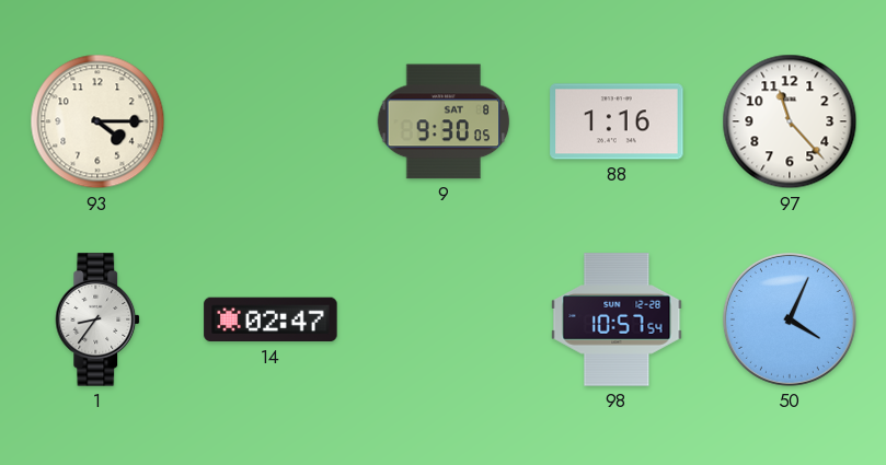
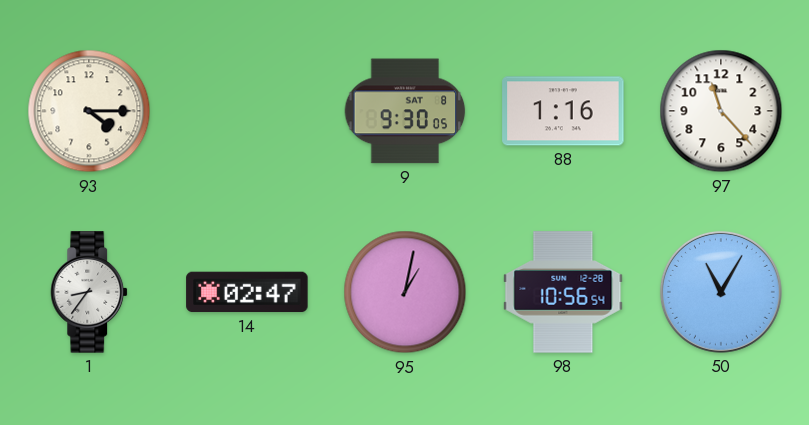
95: none -> 1:02
98: 10:57 -> 10:56
50: 4:04 -> 11:05
